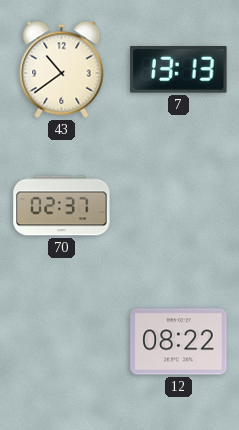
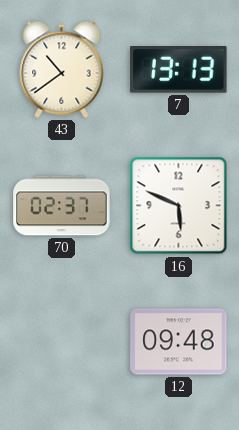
16: none -> 5:49
12: 08:22 -> 09:48
